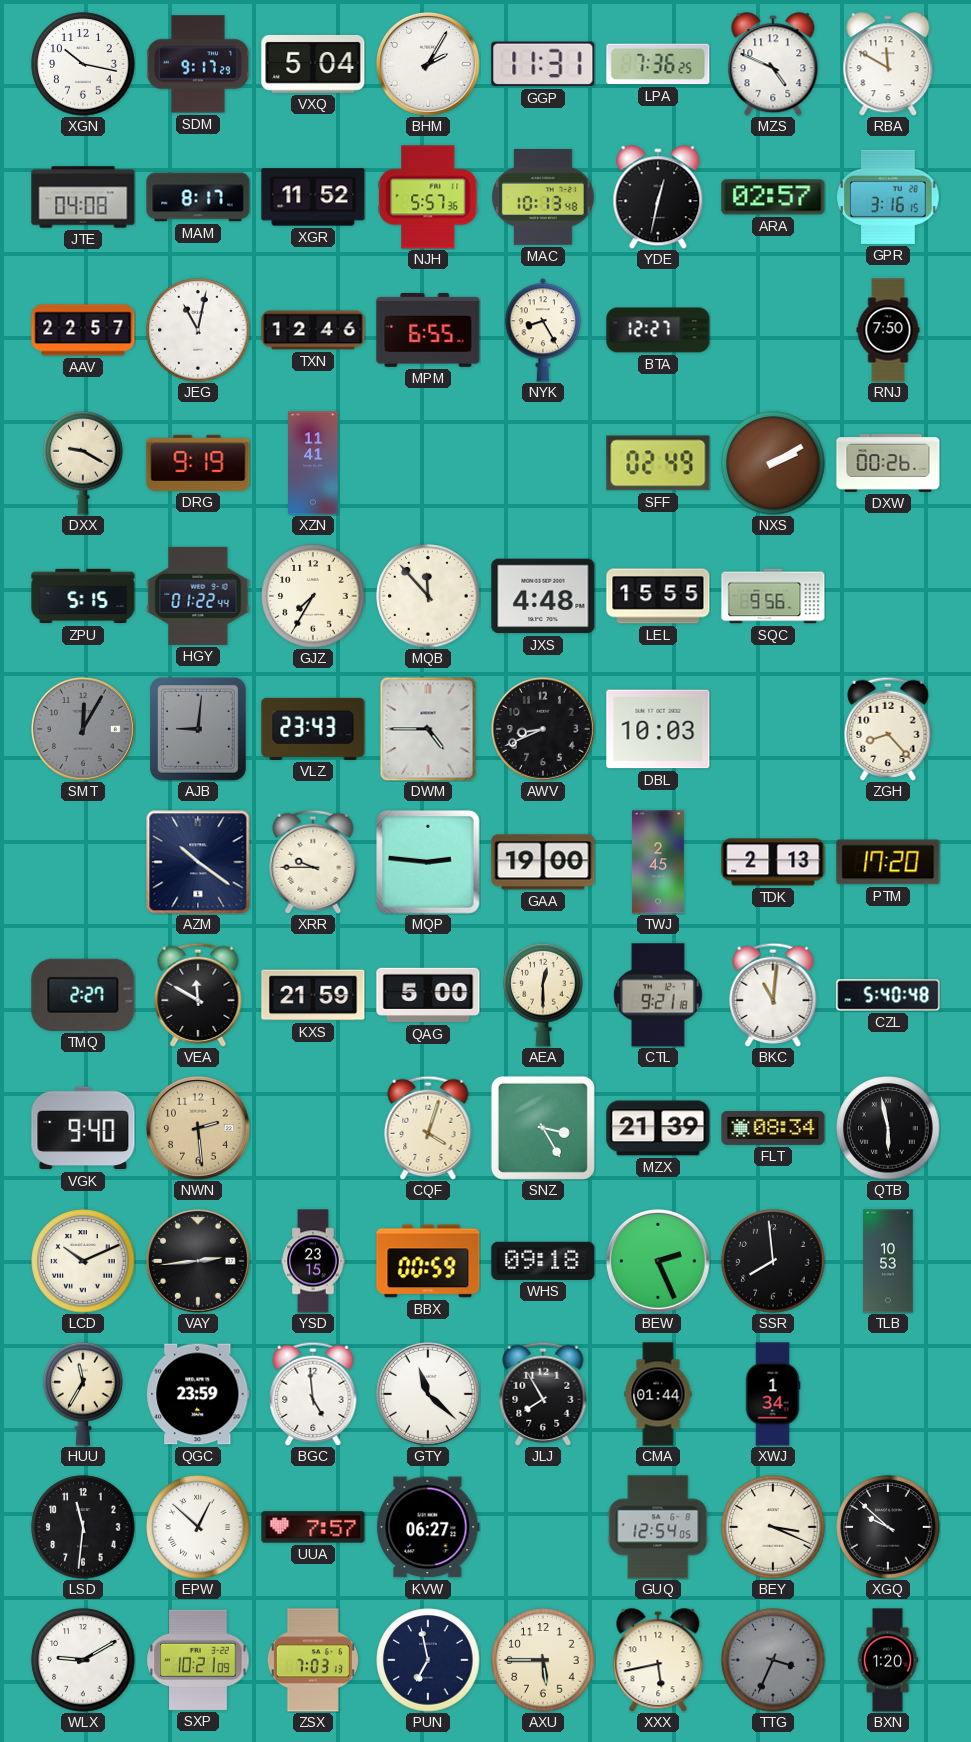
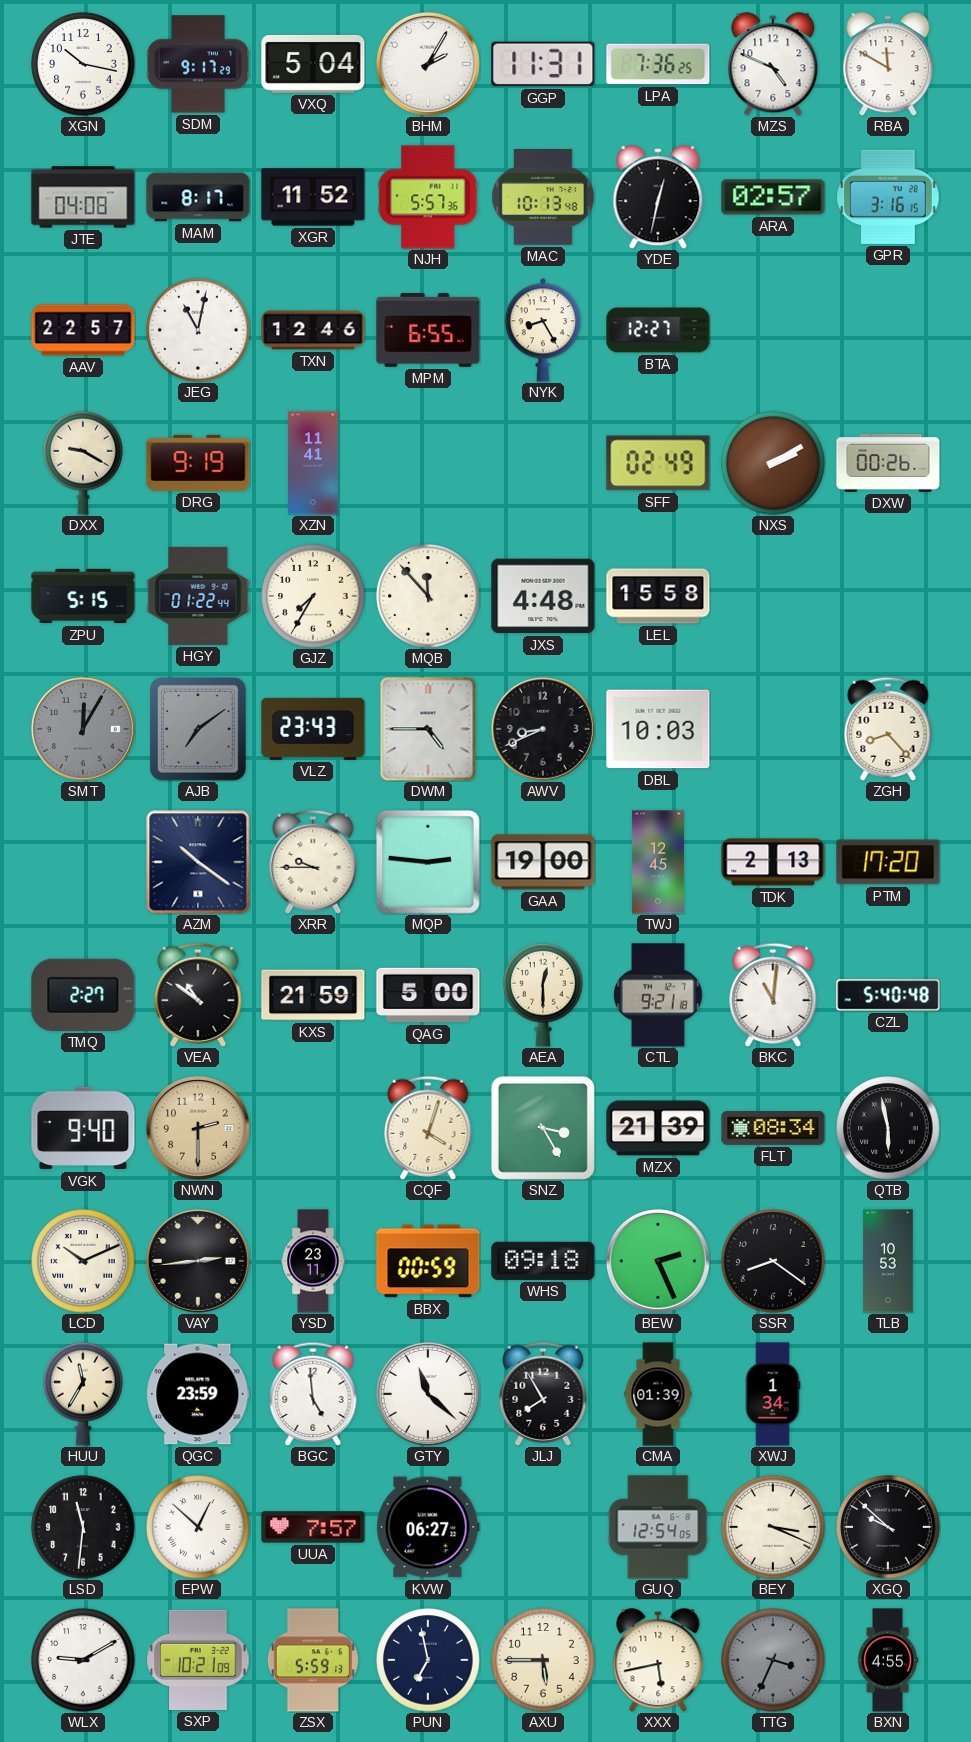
RNJ: 7:50 -> none
LEL: 15:55 -> 15:58
SQC: 9:56 -> none
AJB: 9:01 -> 7:09
TWJ: 2:45 -> 12:45
VEA: 11:50 -> 10:51
NWN: 2:29 -> 2:30
YSD: 23:15 -> 23:11
SSR: 7:59 -> 8:21
CMA: 01:44 -> 01:39
ZSX: 7:03 -> 5:59
BXN: 1:20 -> 4:55
